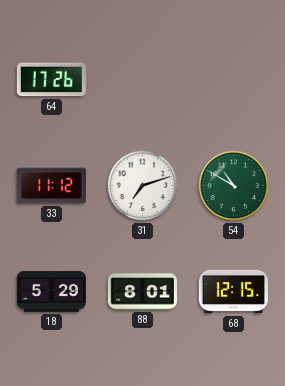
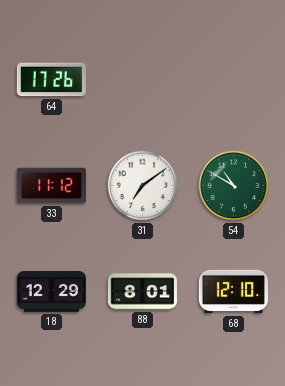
31: 7:12 -> 7:09
18: 5:29 -> 12:29
68: 12:15 -> 12:10
